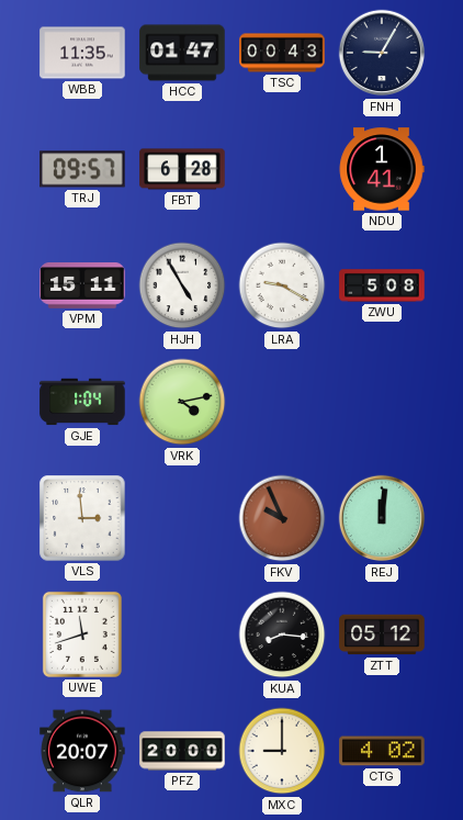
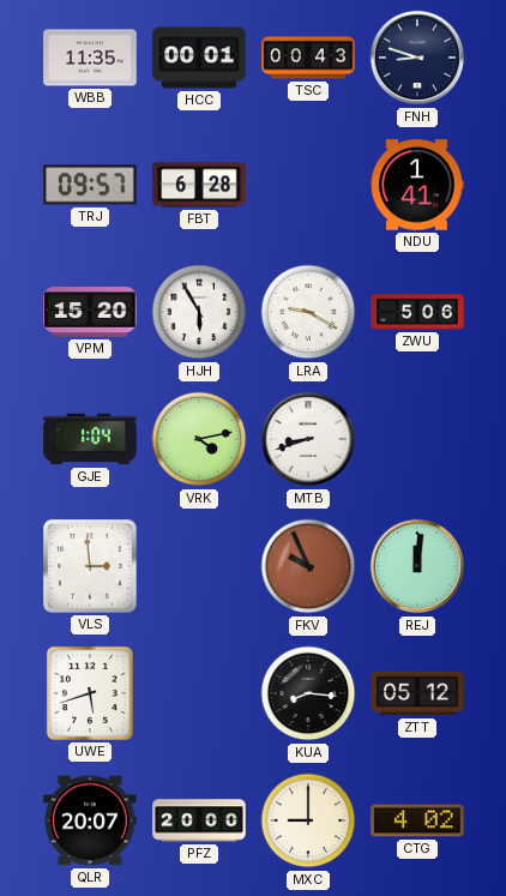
HCC: 01:47 -> 00:01
FNH: 9:05 -> 8:48
VPM: 15:11 -> 15:20
HJH: 4:55 -> 5:55
ZWU: 5:08 -> 5:06
MTB: none -> 8:42
UWE: 11:42 -> 5:42
